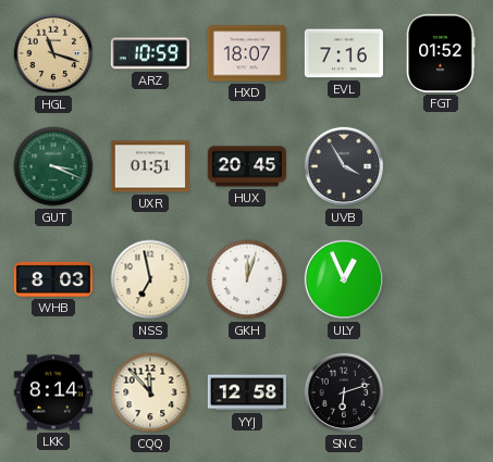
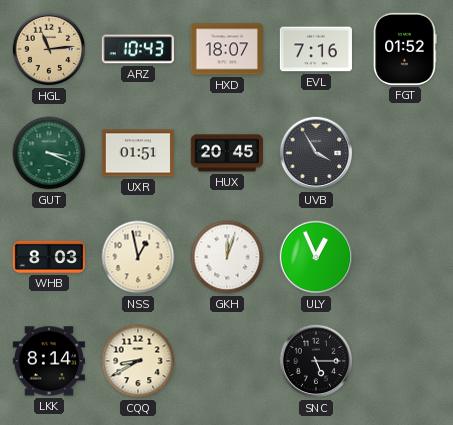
HGL: 11:18 -> 11:14
ARZ: 10:59 -> 10:43
NSS: 6:58 -> 12:58
CQQ: 11:53 -> 8:40
YYJ: 12:58 -> none
SNC: 6:12 -> 5:15
